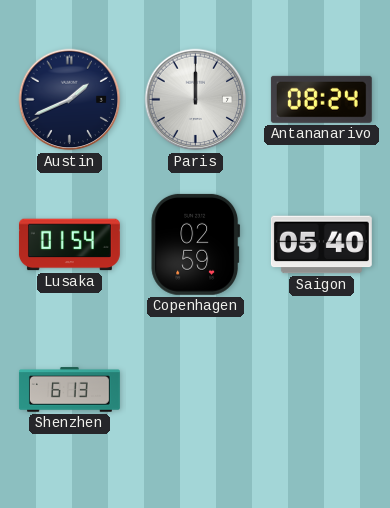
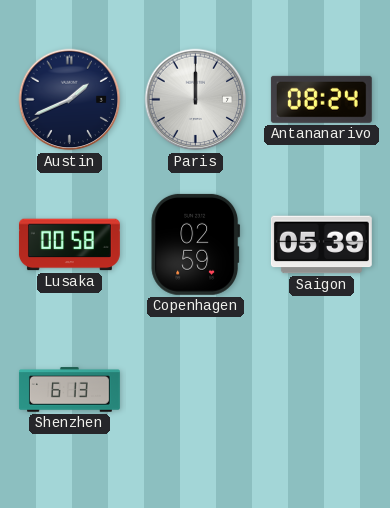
Lusaka: 01:54 -> 00:58
Saigon: 05:40 -> 05:39
